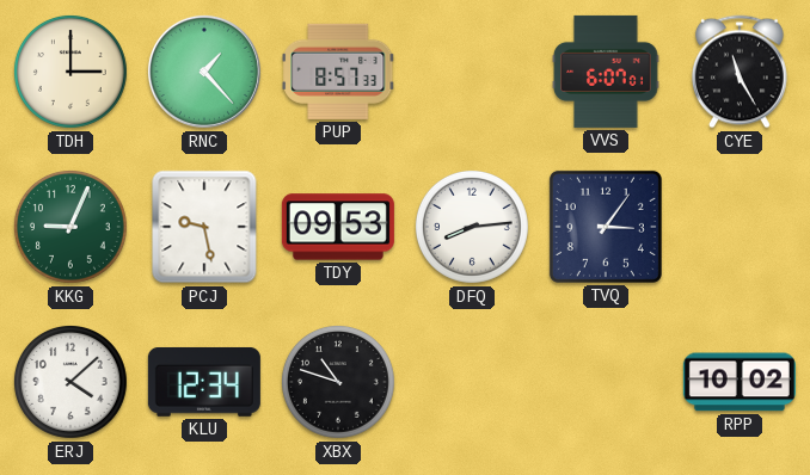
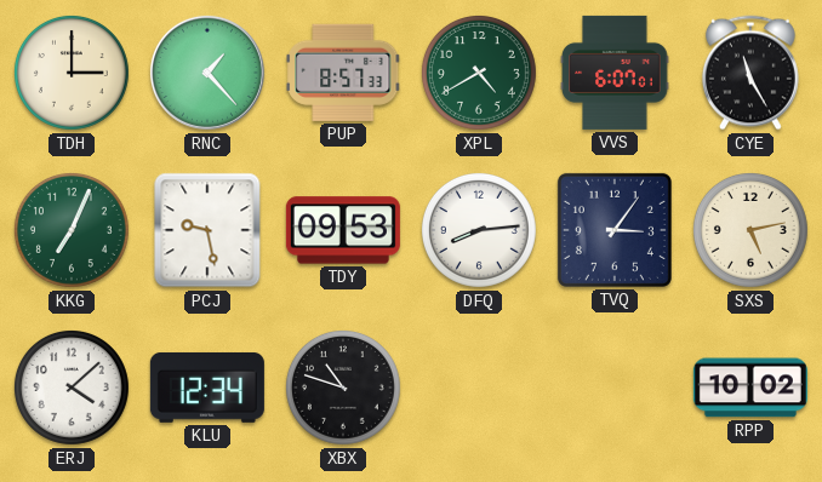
XPL: none -> 4:40
KKG: 9:04 -> 7:04
SXS: none -> 5:13
